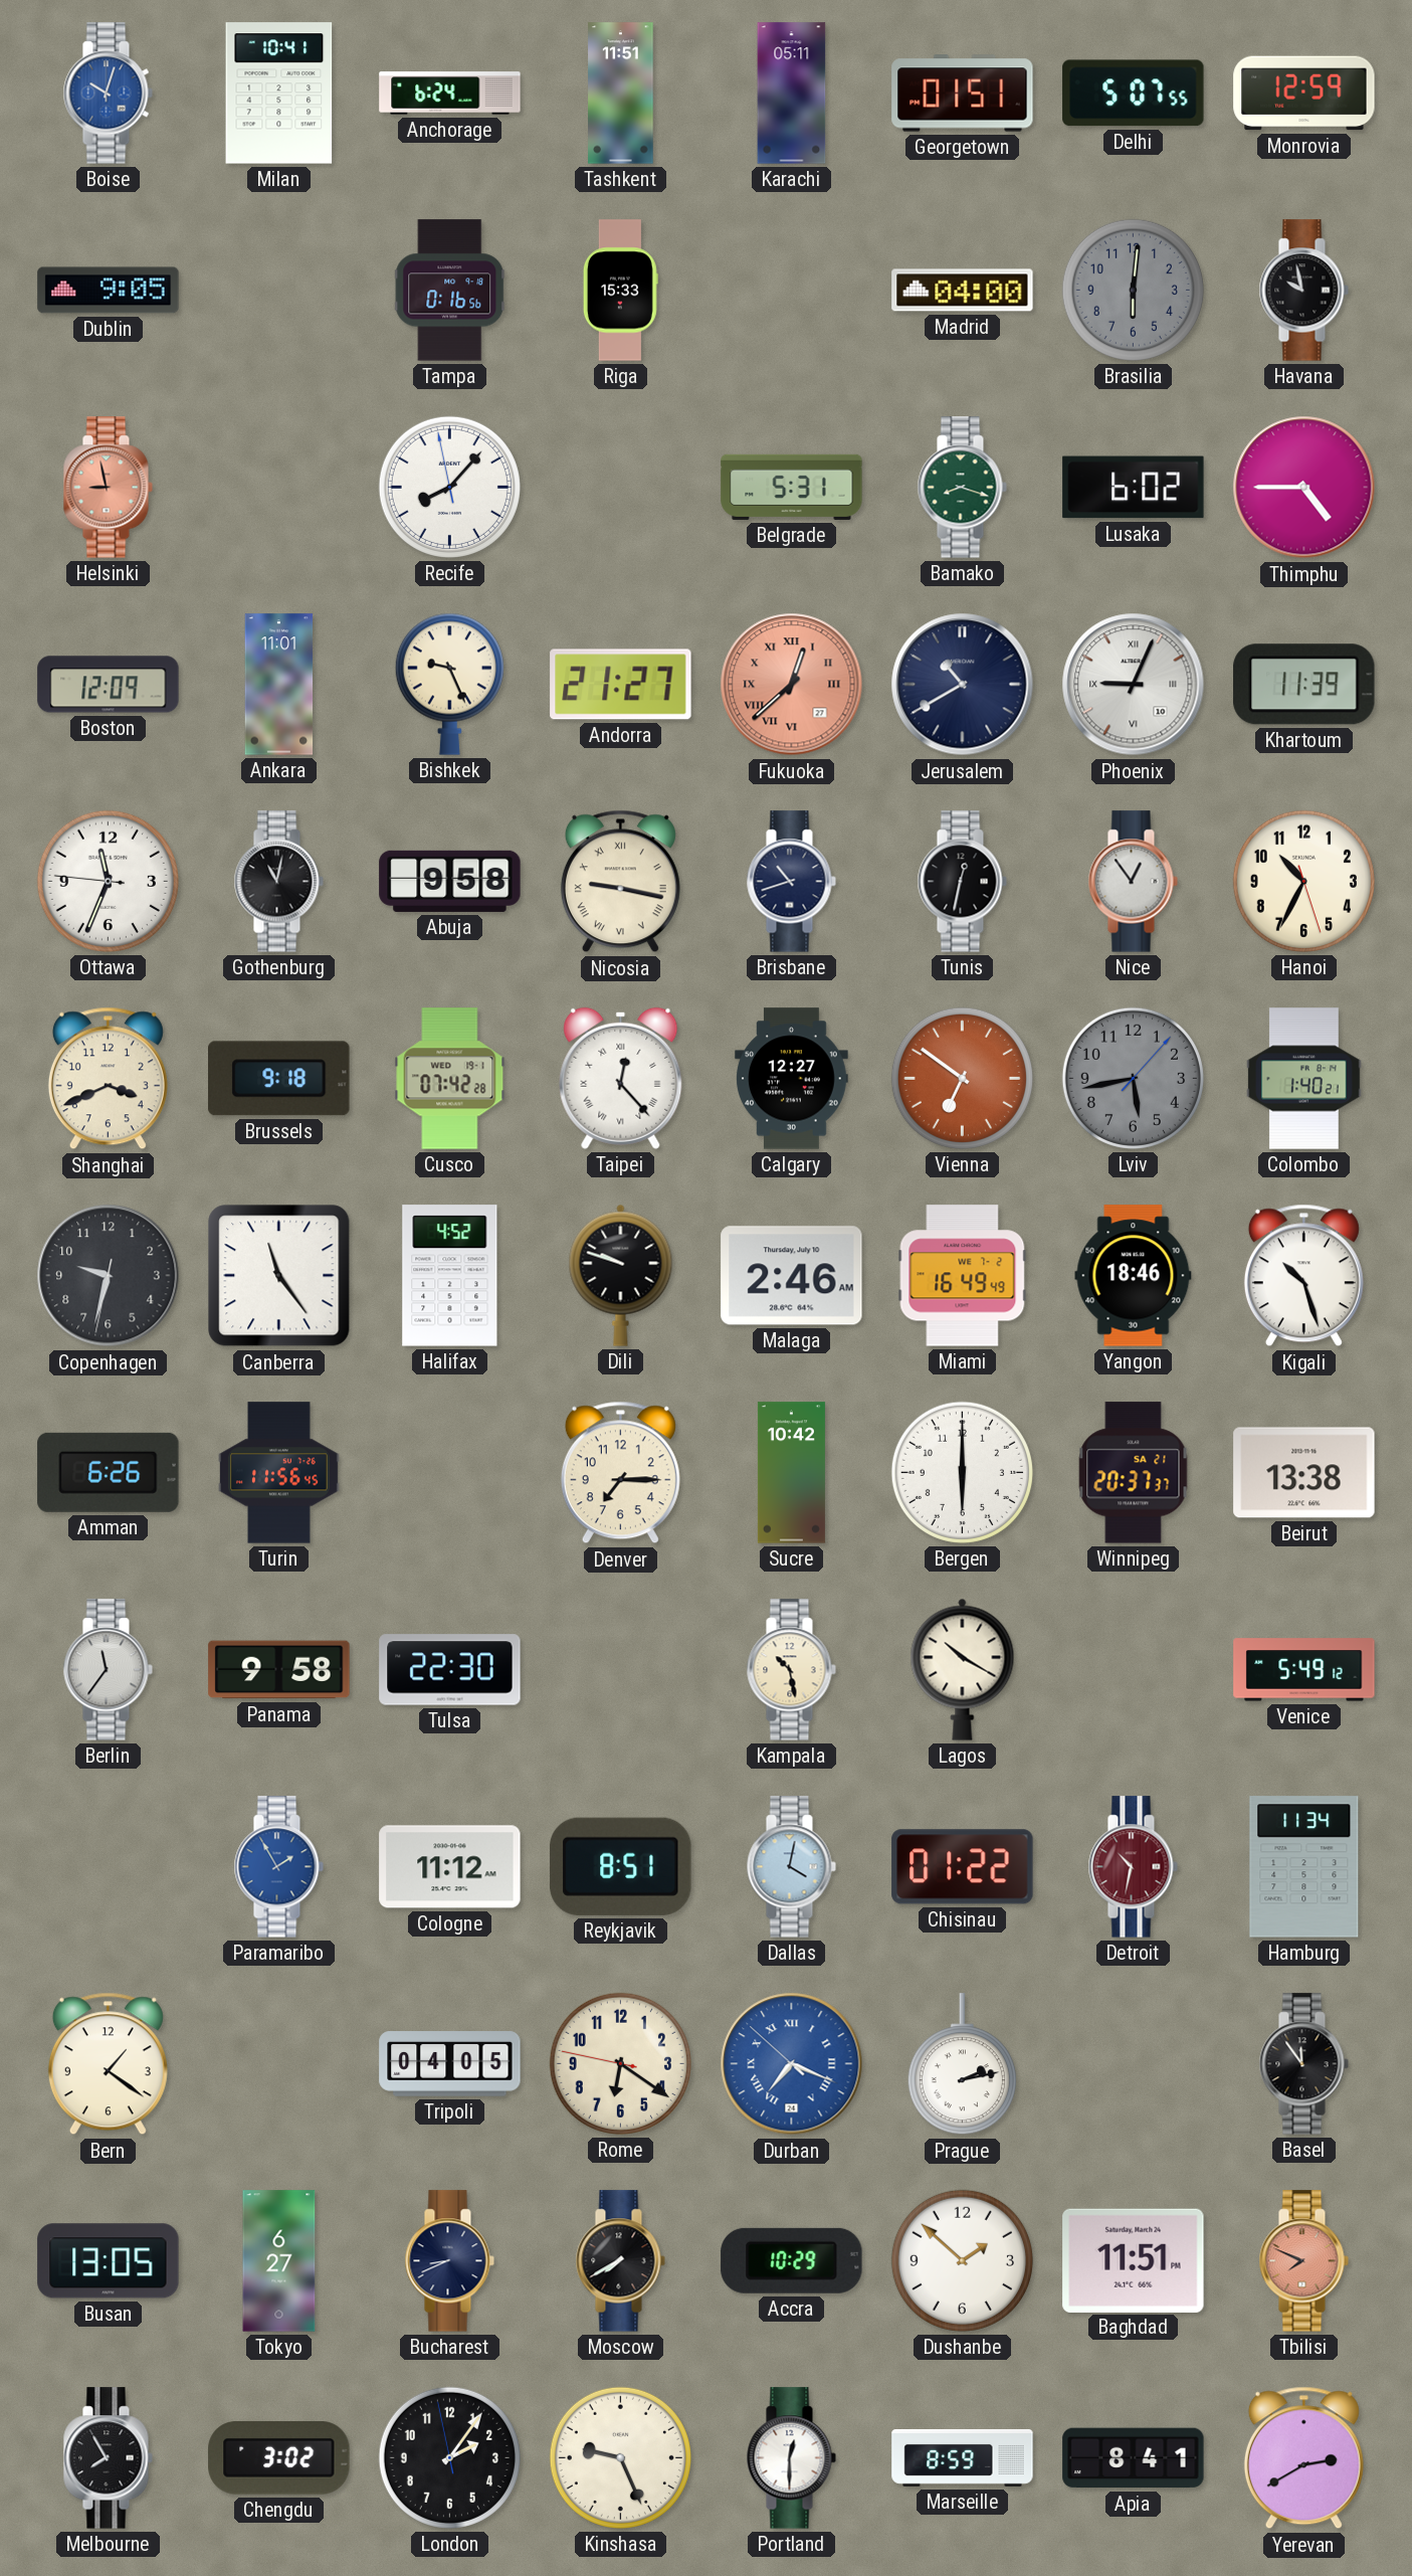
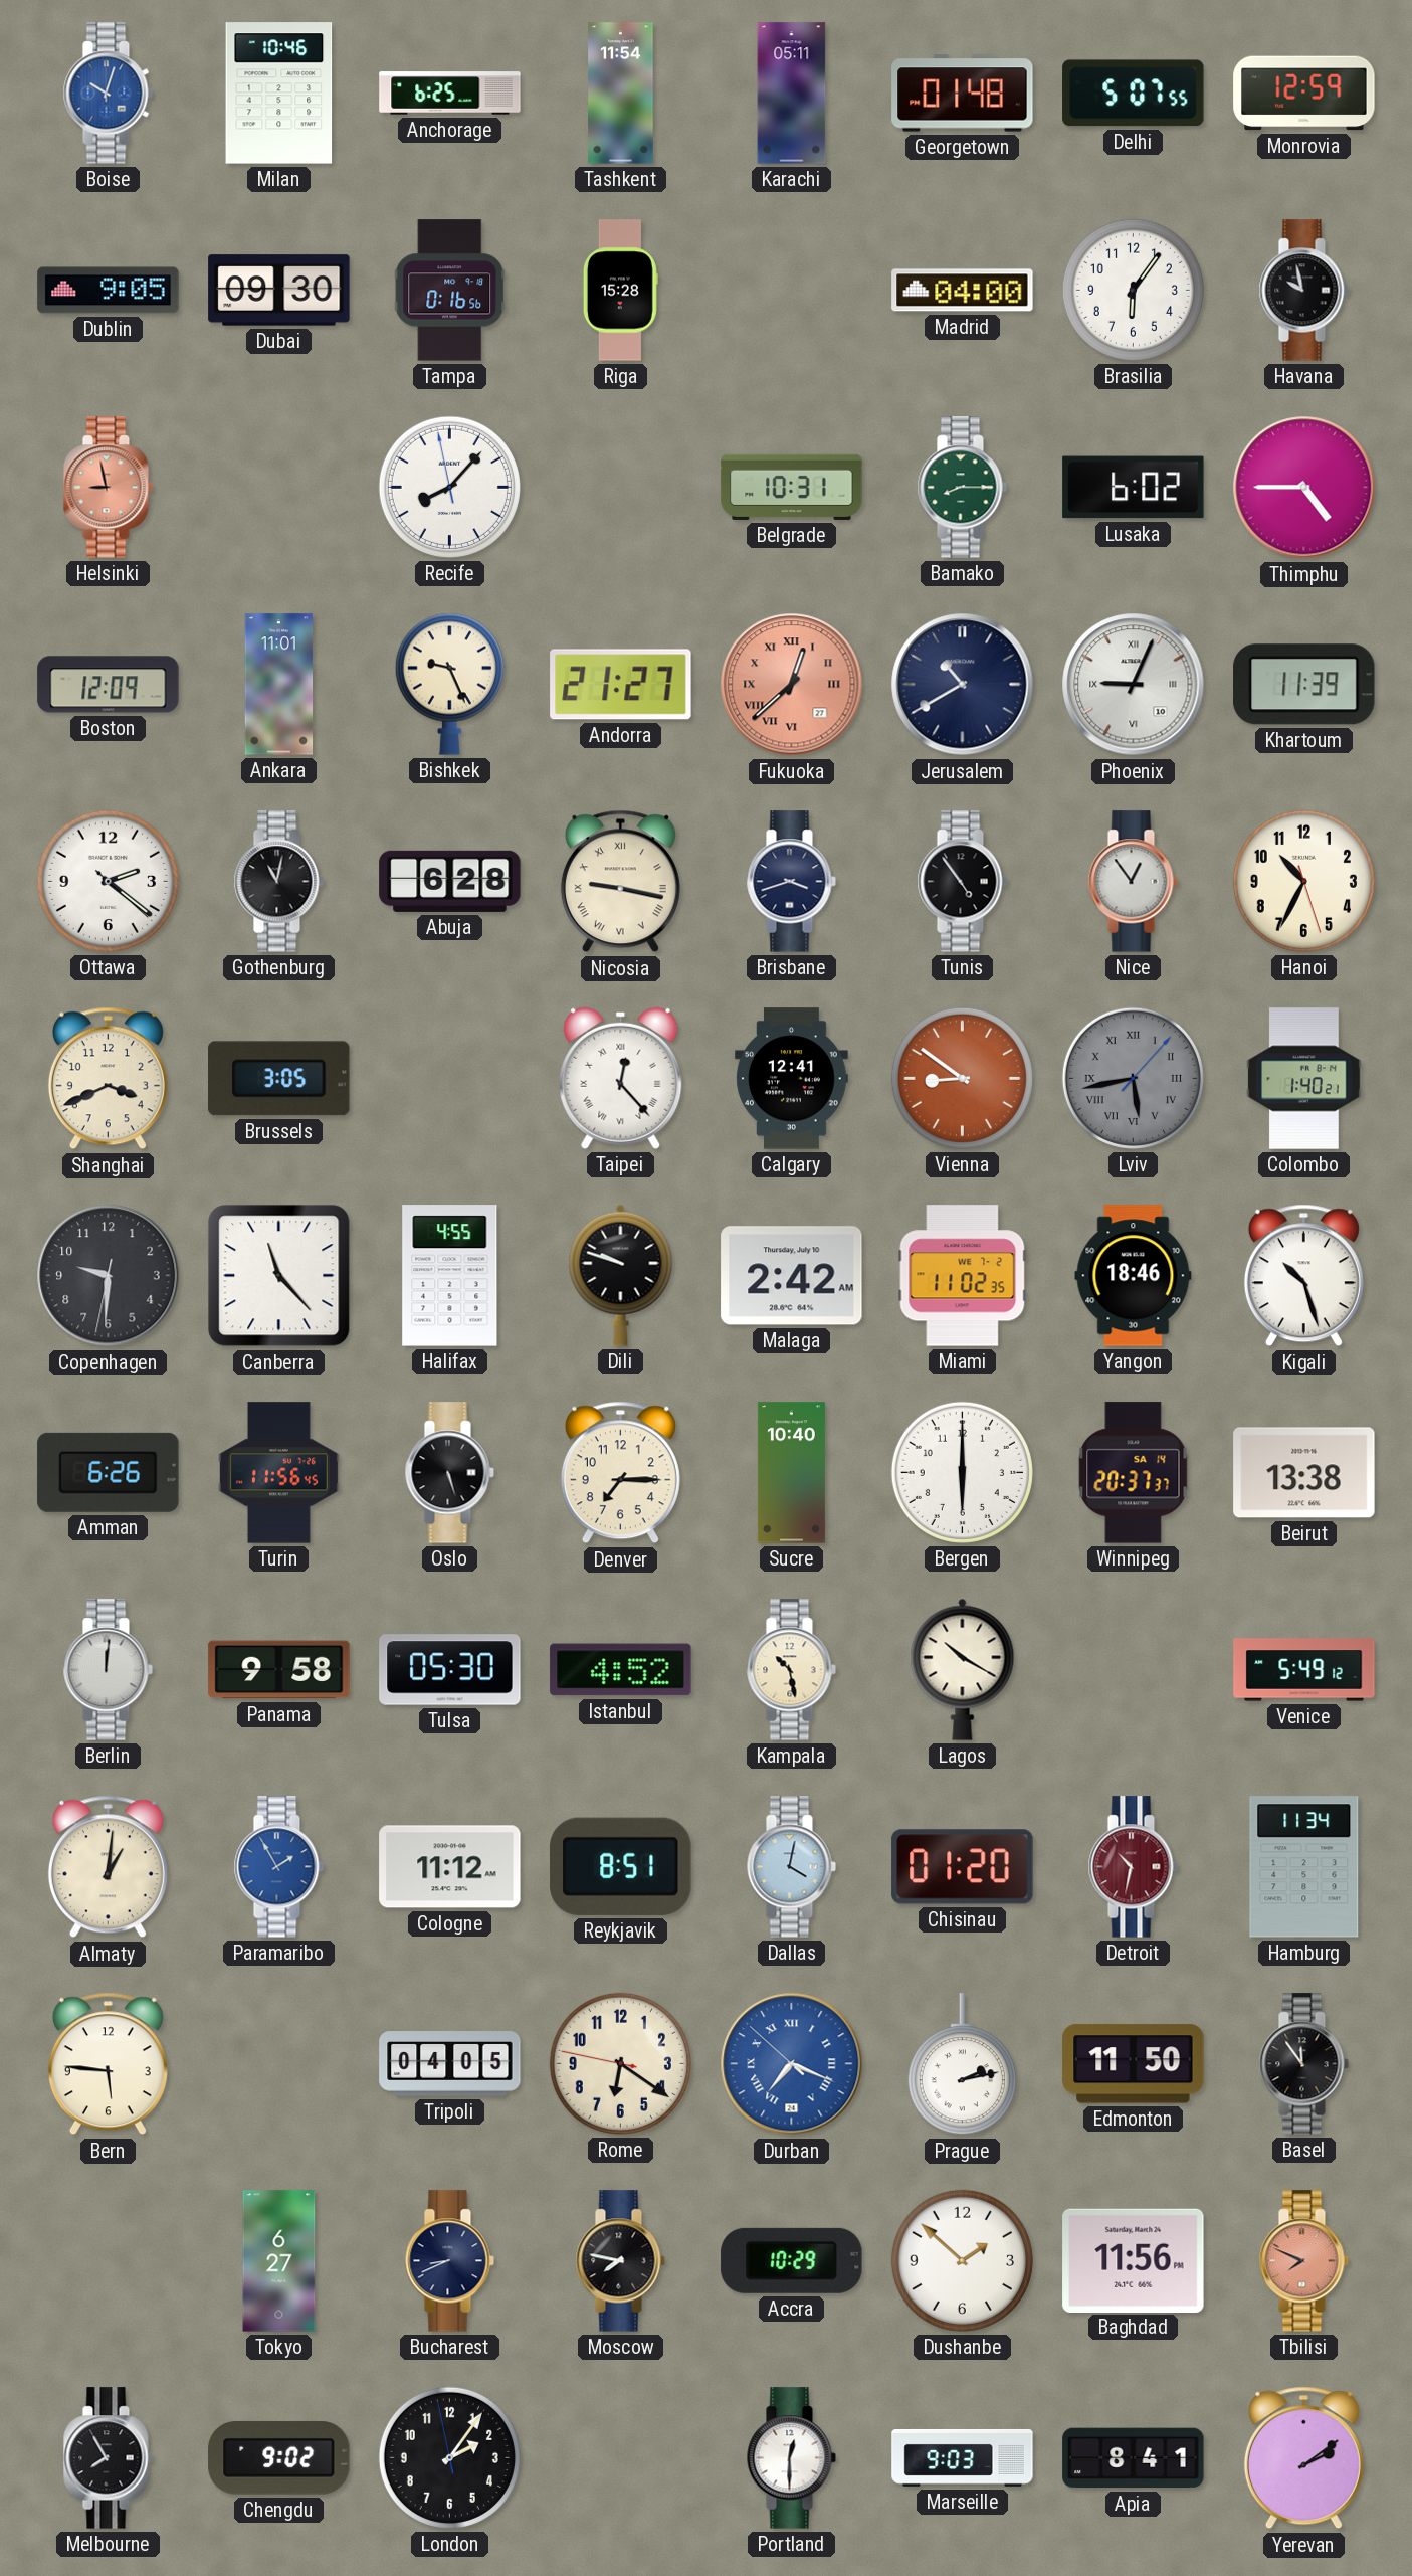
Milan: 10:41 -> 10:46
Anchorage: 6:24 -> 6:25
Tashkent: 11:51 -> 11:54
Georgetown: 01:51 -> 01:48
Dubai: none -> 09:30
Riga: 15:33 -> 15:28
Brasilia: 6:01 -> 6:06
Brasilia dial: grey -> white
Belgrade: 5:31 -> 10:31
Bamako: 8:18 -> 8:15
Ottawa: 11:33 -> 2:21
Abuja: 9:58 -> 6:28
Brisbane: 10:42 -> 3:42
Tunis: 12:32 -> 4:54
Brussels: 9:18 -> 3:05
Cusco: 07:42 -> none
Calgary: 12:27 -> 12:41
Vienna: 6:51 -> 8:51
Lviv numerals: Arabic -> Roman
Copenhagen: 9:32 -> 9:30
Canberra: 11:24 -> 11:23
Halifax: 4:52 -> 4:55
Malaga: 2:46 -> 2:42
Miami: 16:49 -> 11:02
Oslo: none -> 5:27
Sucre: 10:42 -> 10:40
Winnipeg date: SA 21 -> SA 14
Berlin: 11:36 -> 12:01
Tulsa: 22:30 -> 05:30
Istanbul: none -> 4:52
Almaty: none -> 1:01
Chisinau: 01:22 -> 01:20
Bern: 1:21 -> 5:46
Edmonton: none -> 11:50
Busan: 13:05 -> none
Moscow: 7:40 -> 7:47
Baghdad: 11:51 -> 11:56
Chengdu: 3:02 -> 9:02
Kinshasa: 9:26 -> none
Marseille: 8:59 -> 9:03
Yerevan: 2:40 -> 2:09
